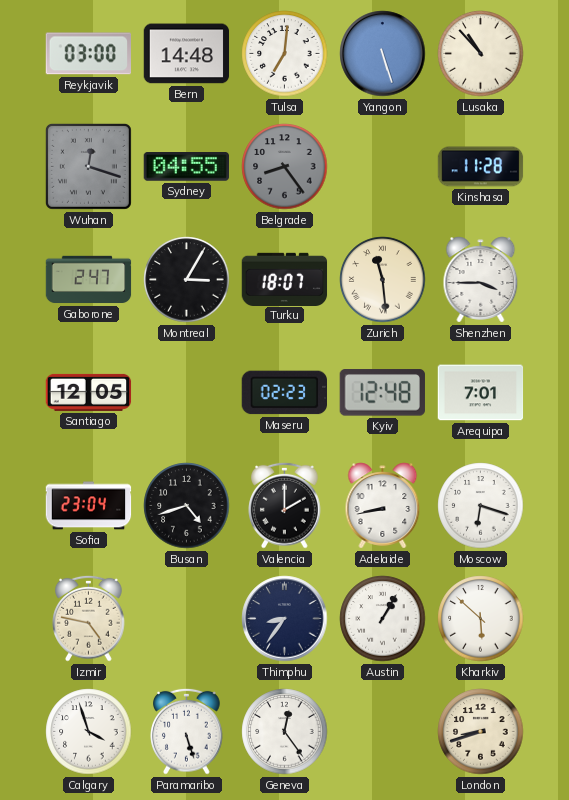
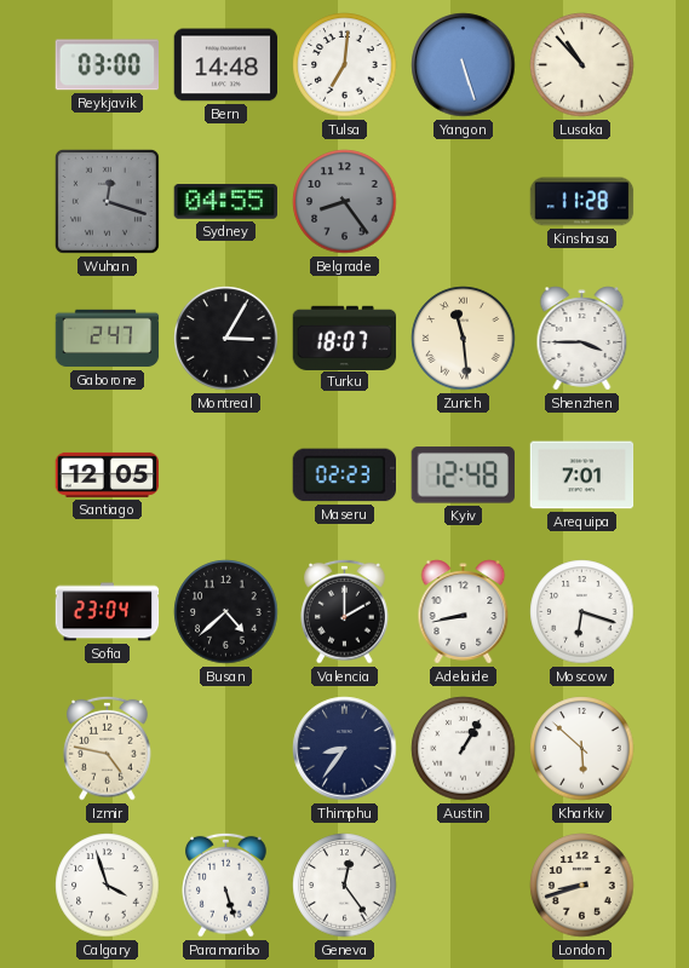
Busan: 4:42 -> 4:38
